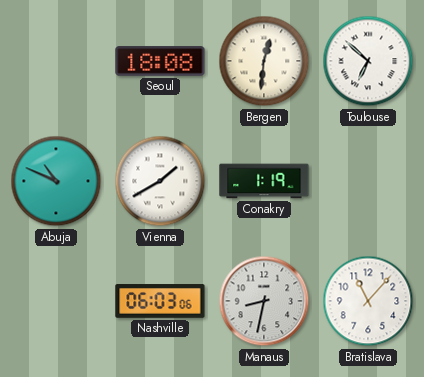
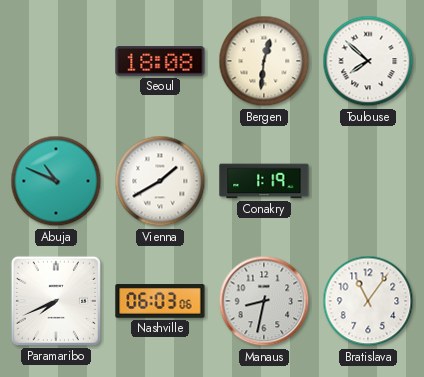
Toulouse: 6:52 -> 7:52
Paramaribo: none -> 7:41
Bratislava: 11:07 -> 11:06
